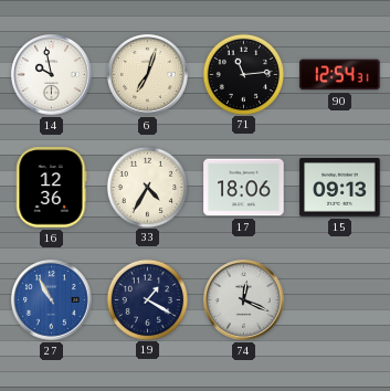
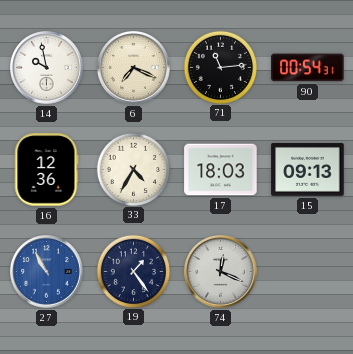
6: 7:03 -> 7:19
90: 12:54 -> 00:54
17: 18:06 -> 18:03
19: 1:20 -> 1:24
